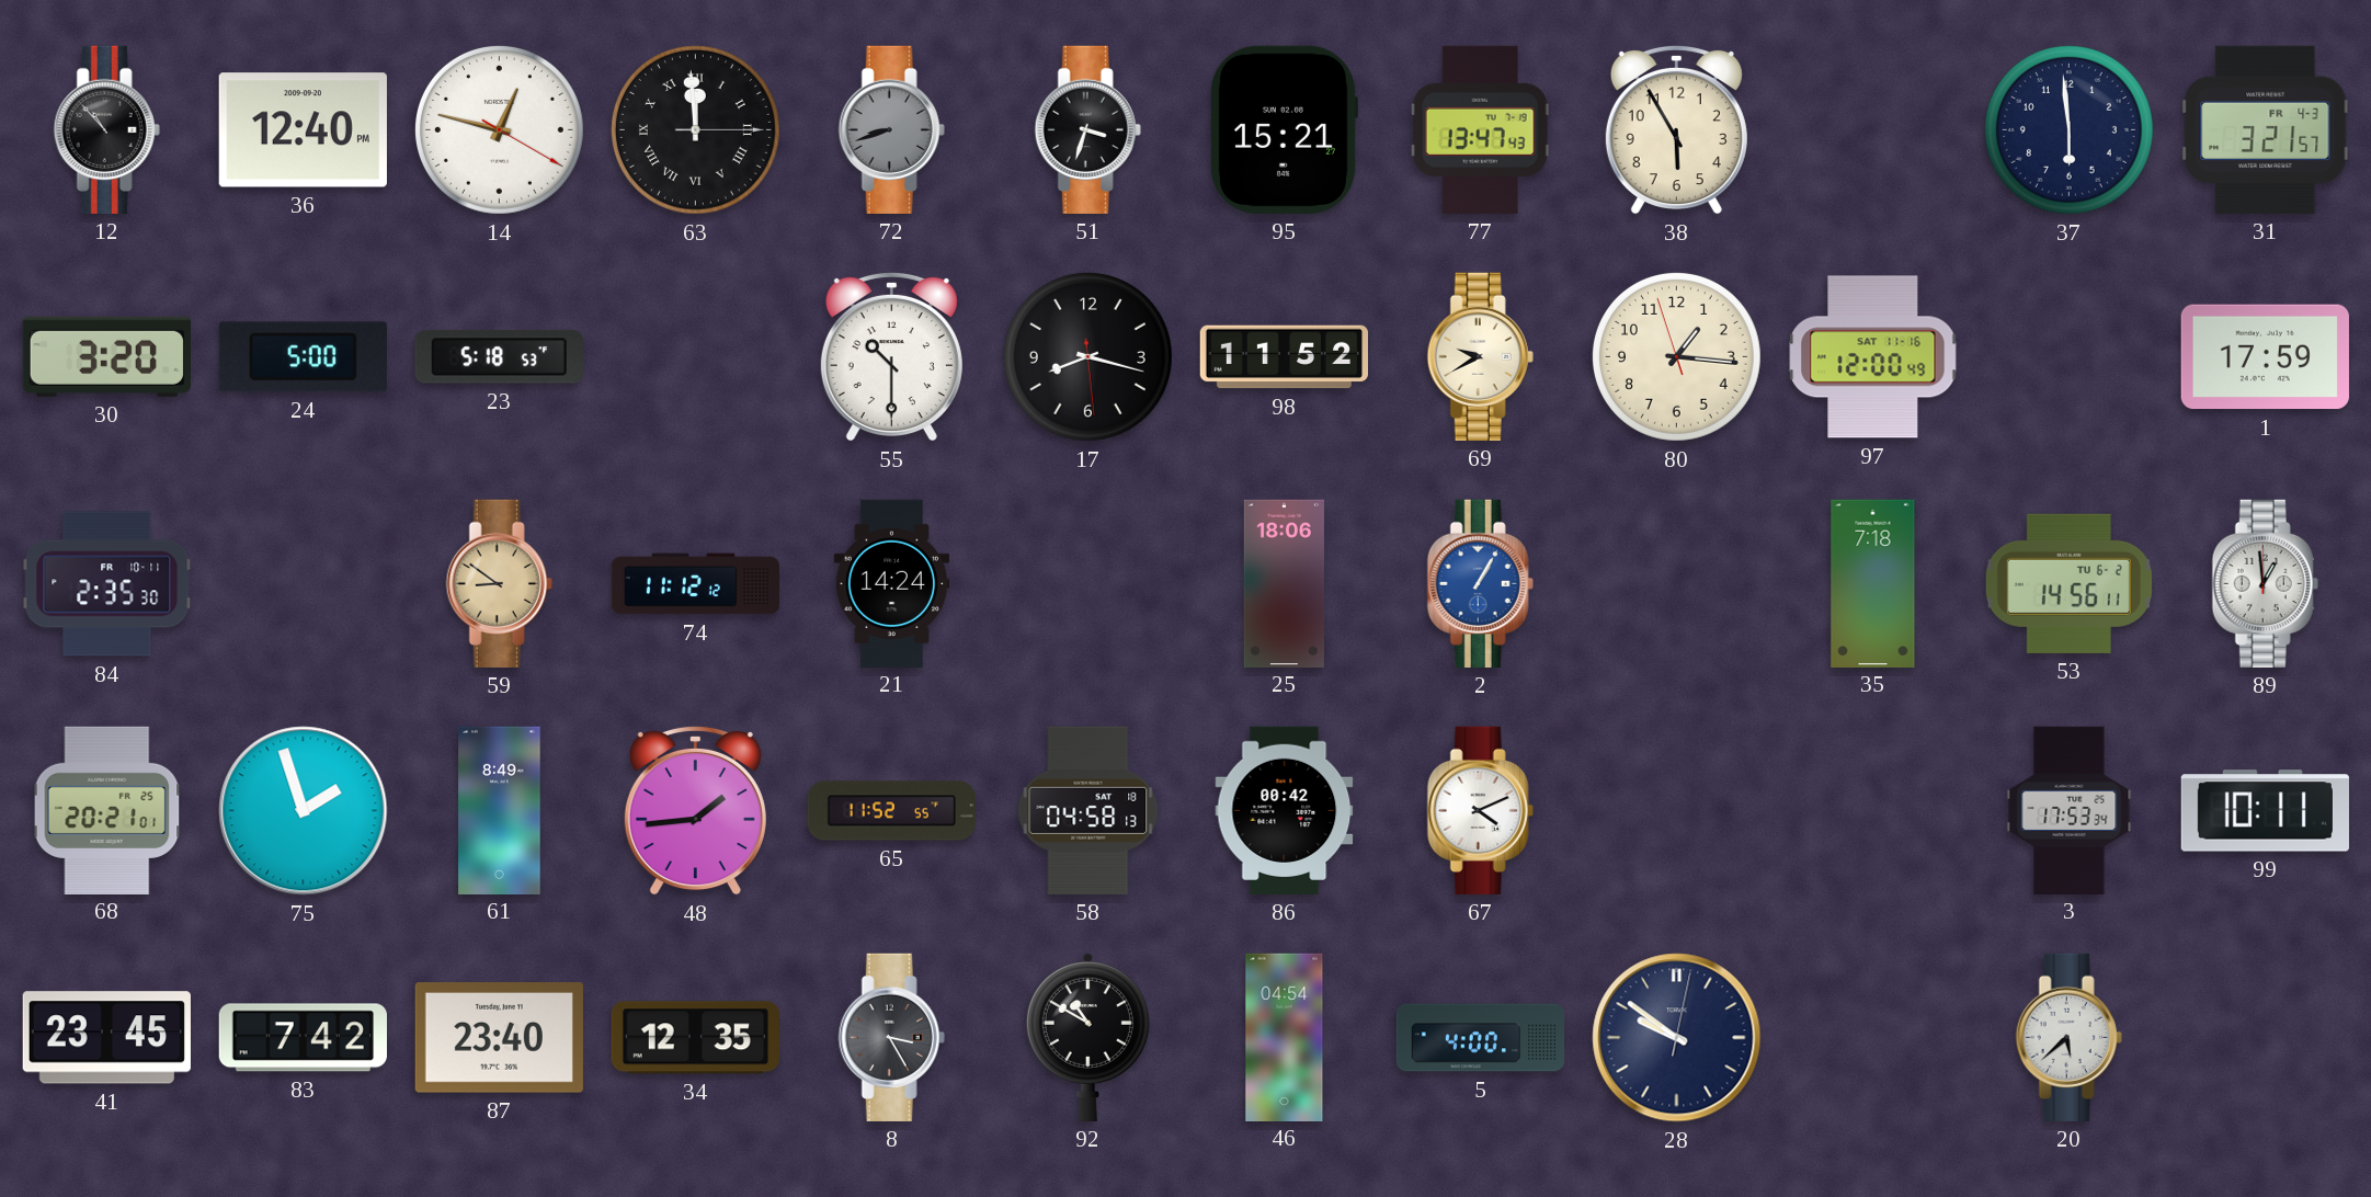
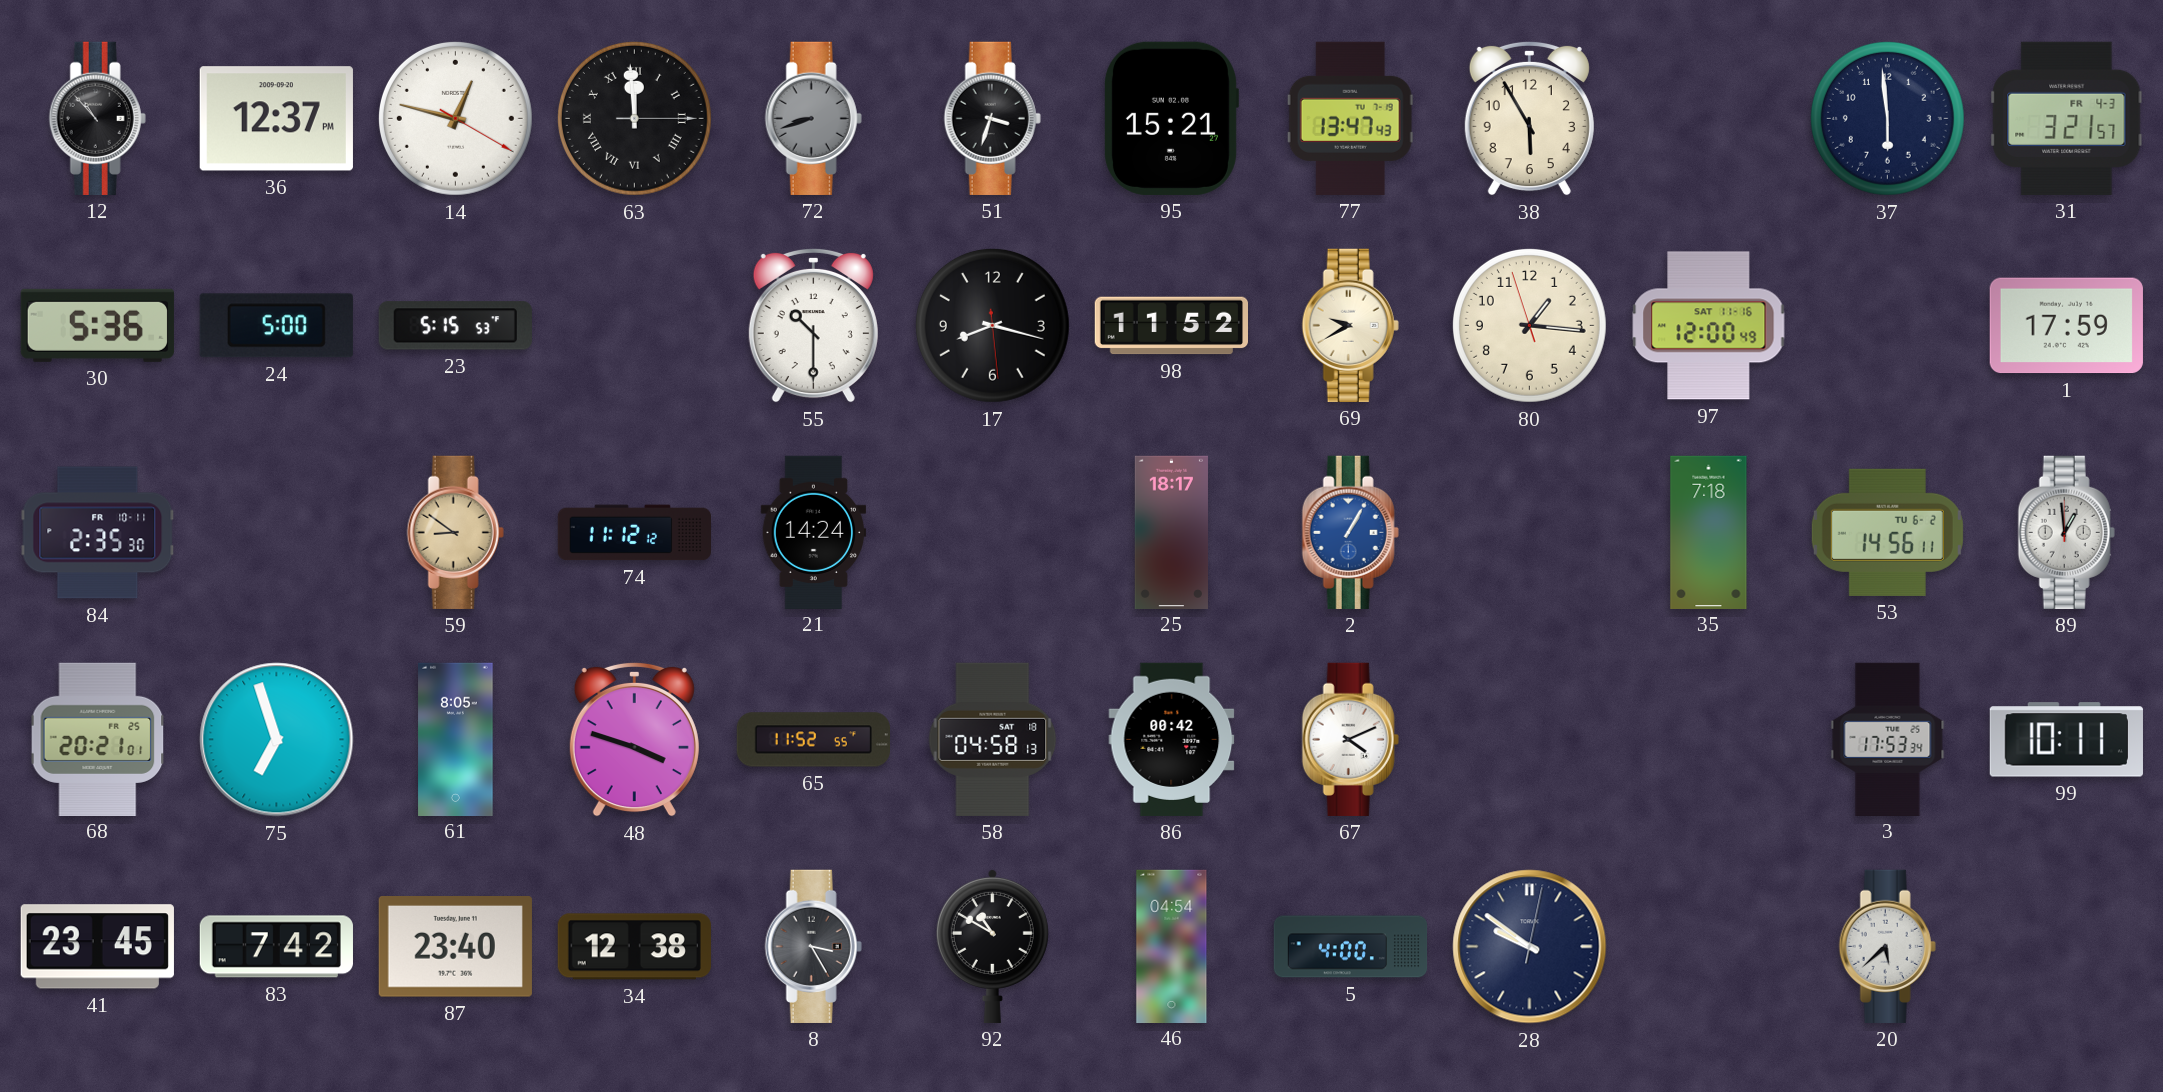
36: 12:40 -> 12:37
30: 3:20 -> 5:36
23: 5:18 -> 5:15
25: 18:06 -> 18:17
75: 1:57 -> 6:57
61: 8:49 -> 8:05
48: 1:44 -> 3:48
34: 12:35 -> 12:38
